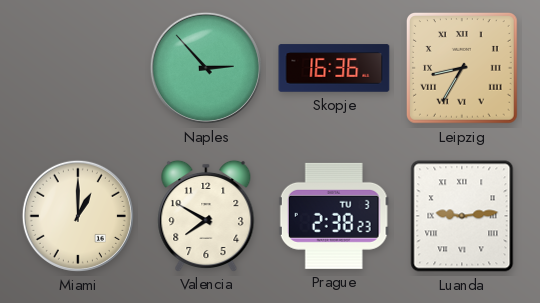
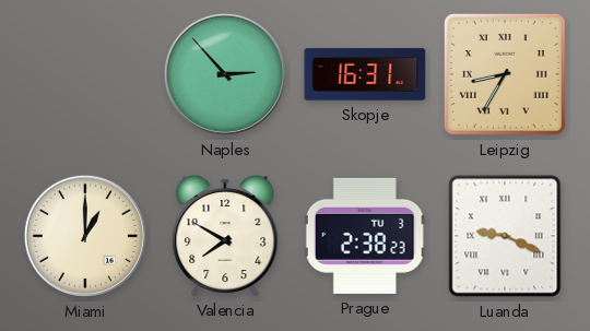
Skopje: 16:36 -> 16:31
Luanda: 9:14 -> 9:19
